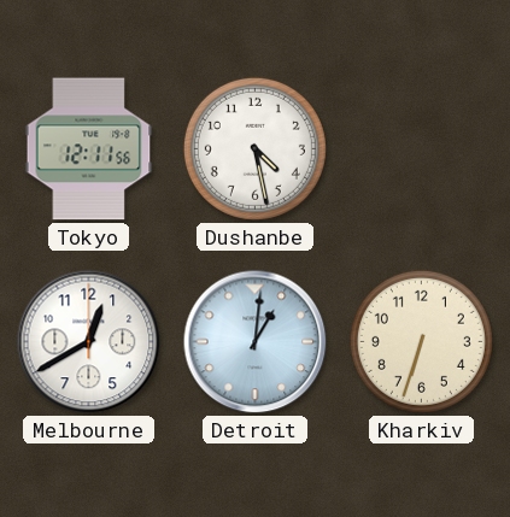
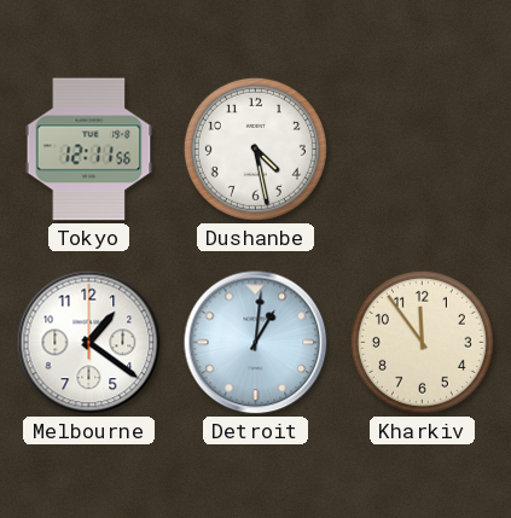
Melbourne: 12:40 -> 1:21
Kharkiv: 6:33 -> 11:54
